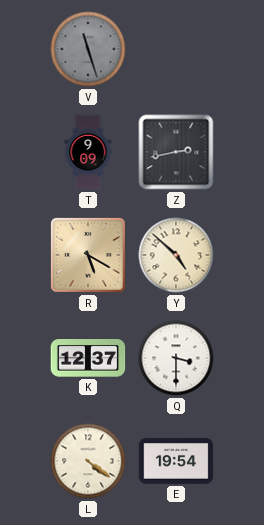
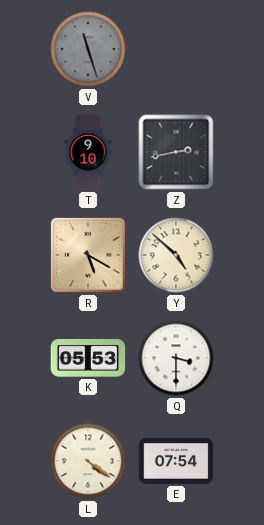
T: 9:09 -> 9:10
K: 12:37 -> 05:53
E: 19:54 -> 07:54
